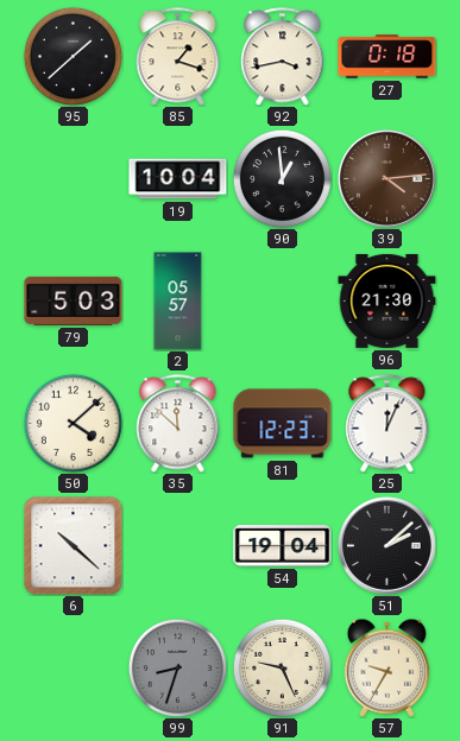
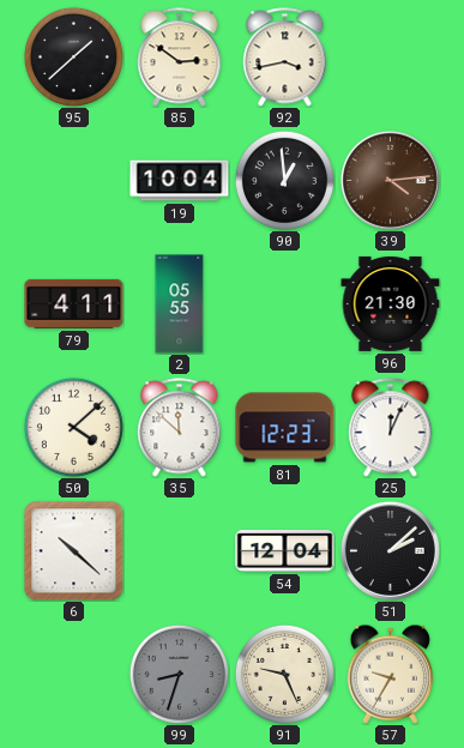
85: 1:18 -> 2:51
27: 0:18 -> none
79: 5:03 -> 4:11
2: 05:57 -> 05:55
54: 19:04 -> 12:04
